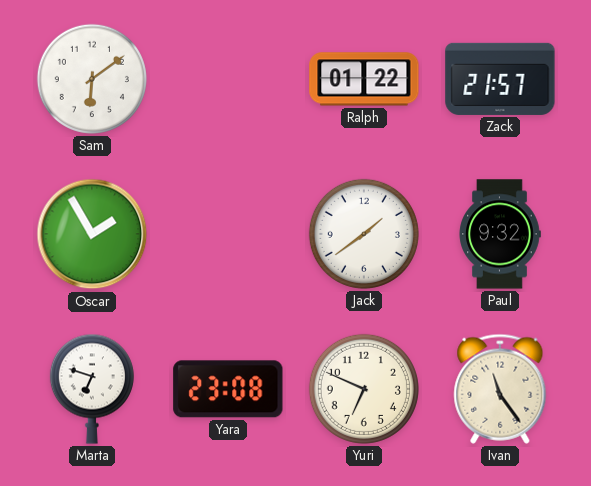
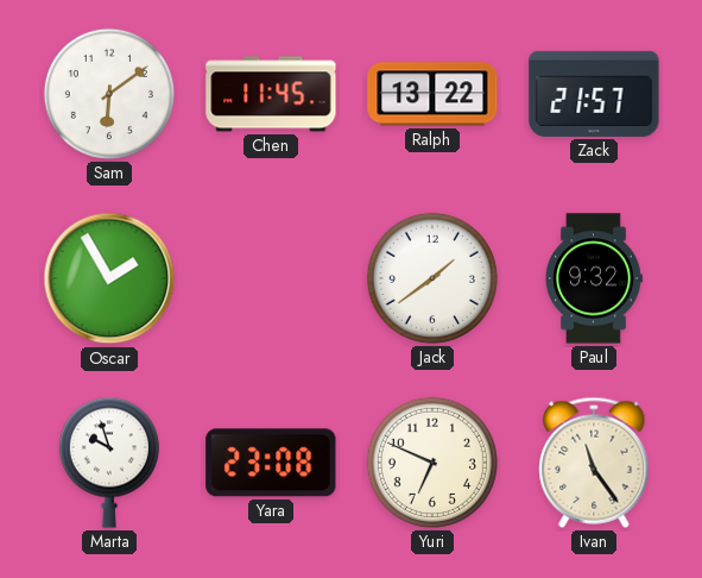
Chen: none -> 11:45
Ralph: 01:22 -> 13:22
Marta: 6:48 -> 9:57
